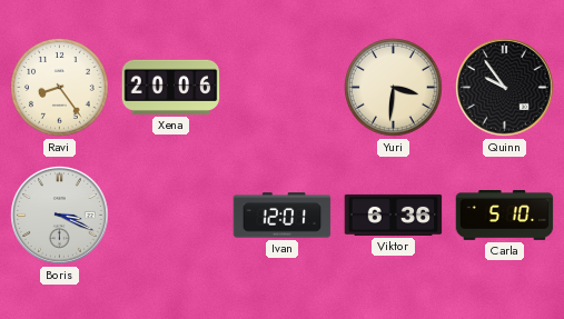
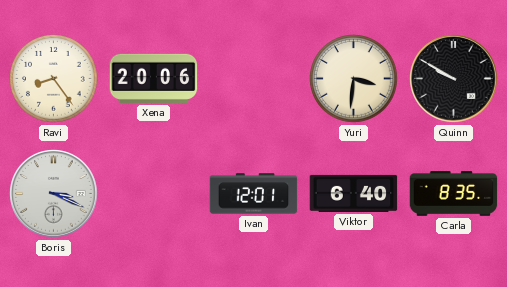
Quinn: 9:54 -> 9:50
Viktor: 6:36 -> 6:40
Carla: 5:10 -> 8:35
